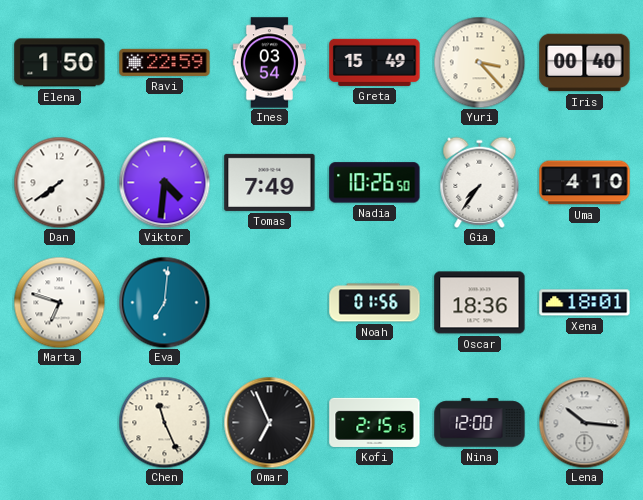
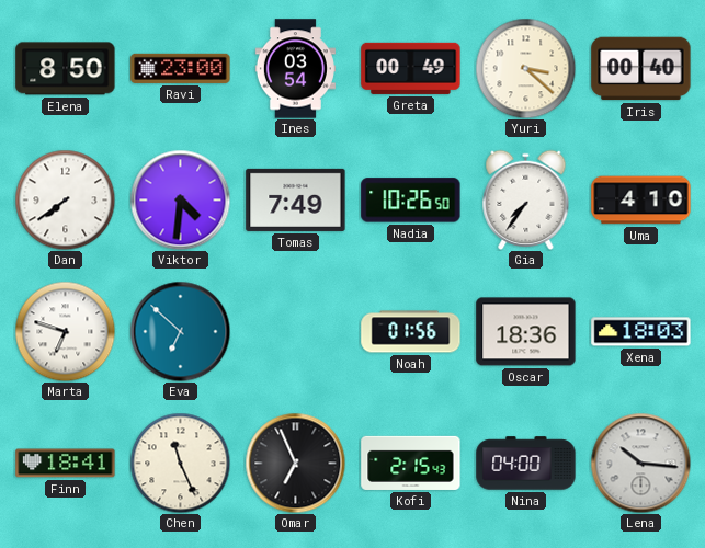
Elena: 1:50 -> 8:50
Ravi: 22:59 -> 23:00
Greta: 15:49 -> 00:49
Yuri: 3:23 -> 3:22
Eva: 7:01 -> 6:52
Xena: 18:01 -> 18:03
Finn: none -> 18:41
Kofi: 2:15:15 -> 2:15:43
Nina: 12:00 -> 04:00
